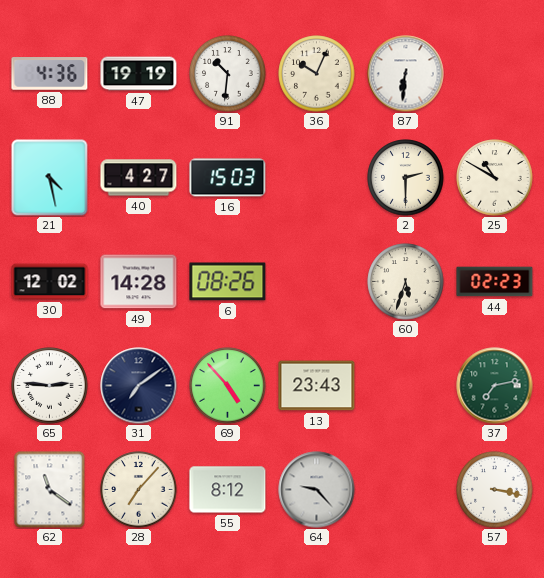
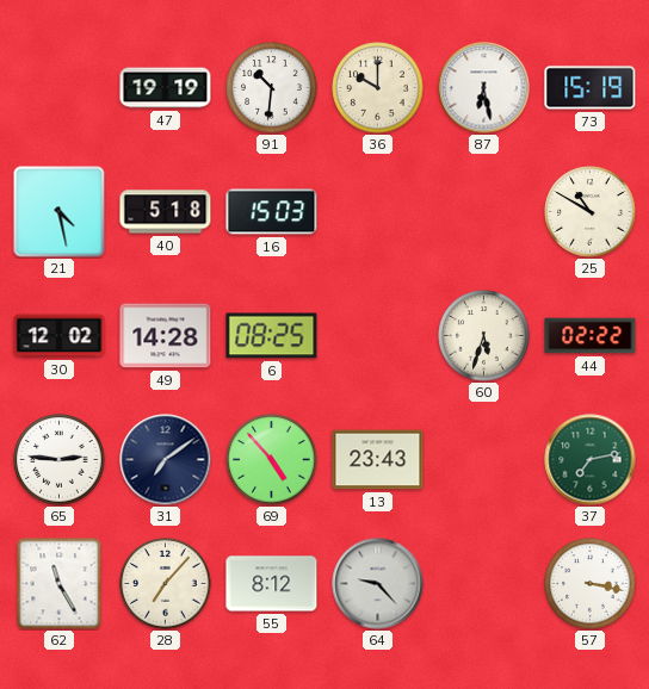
88: 4:36 -> none
36: 10:04 -> 10:00
87: 6:31 -> 6:28
73: none -> 15:19
40: 4:27 -> 5:18
2: 2:30 -> none
6: 08:26 -> 08:25
44: 02:23 -> 02:22
62: 11:21 -> 11:25
